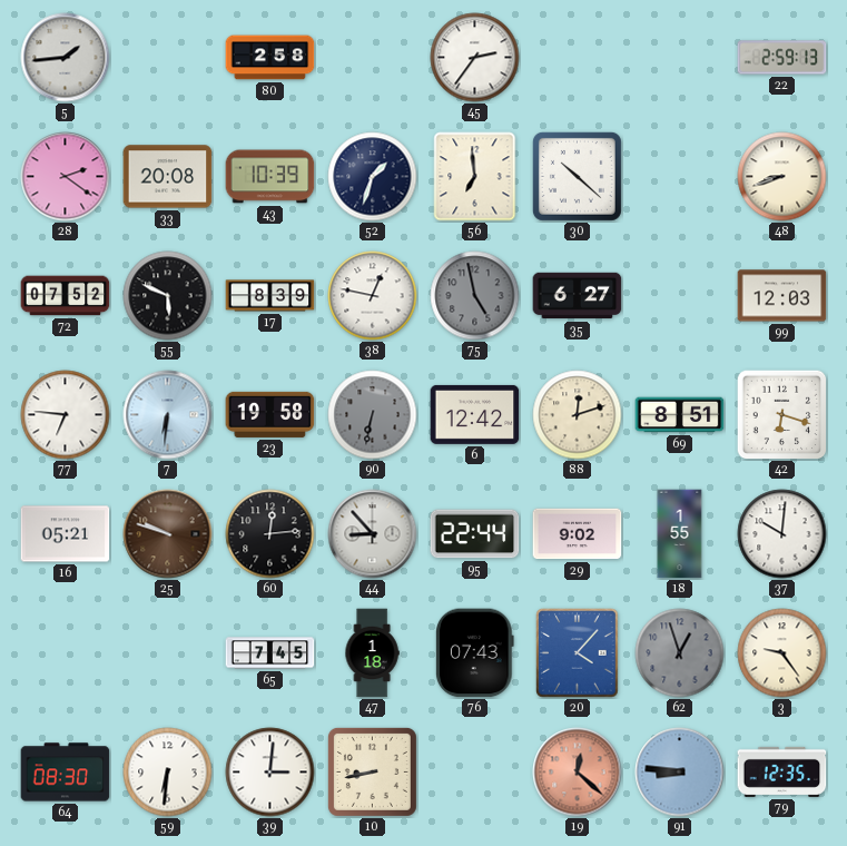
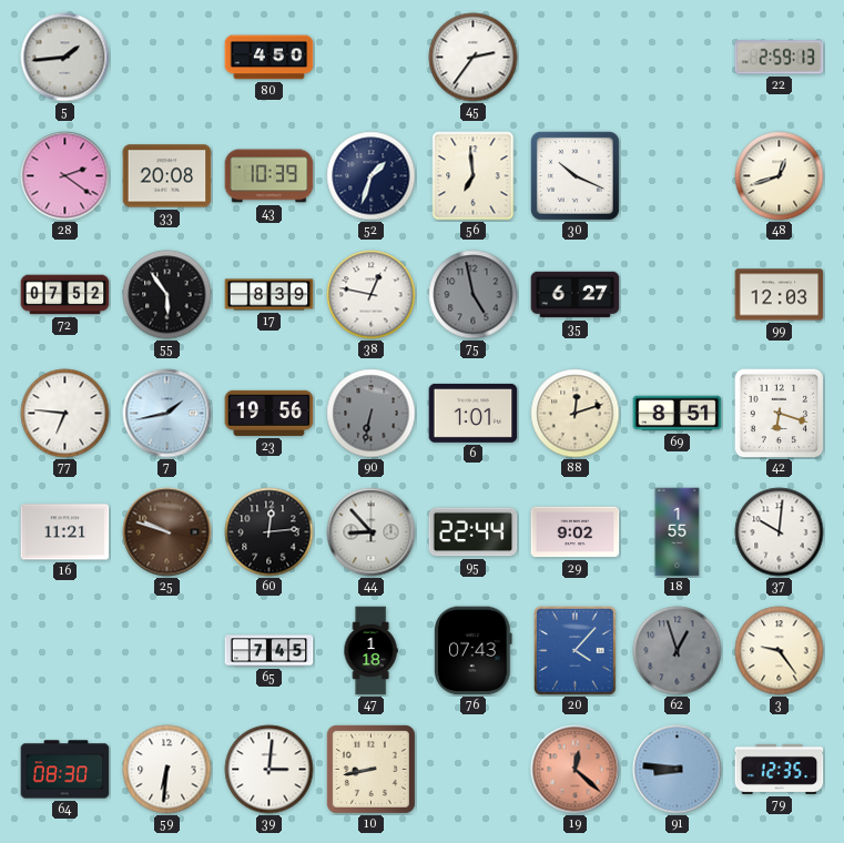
80: 2:58 -> 4:50
30: 10:22 -> 10:19
48: 8:42 -> 12:42
55: 5:49 -> 5:54
7: 6:31 -> 1:43
23: 19:58 -> 19:56
6: 12:42 -> 1:01
16: 05:21 -> 11:21
